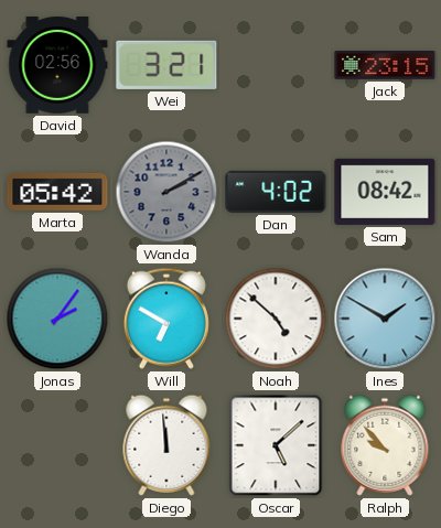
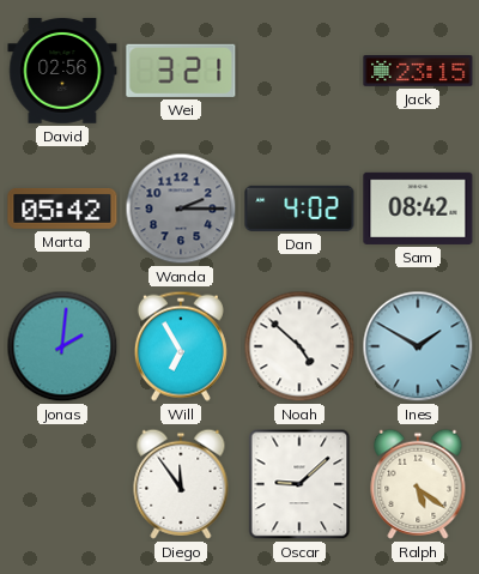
Wanda: 2:10 -> 2:15
Jonas: 2:06 -> 2:01
Will: 6:50 -> 6:55
Diego: 11:59 -> 11:54
Oscar: 5:08 -> 9:08
Ralph: 9:53 -> 5:21
